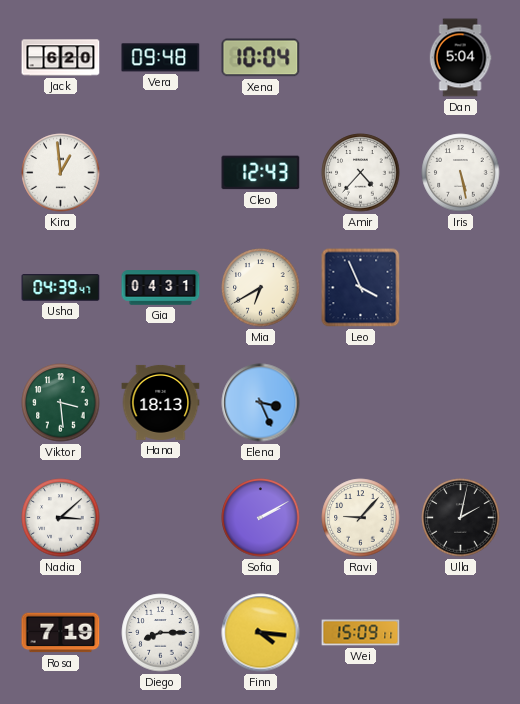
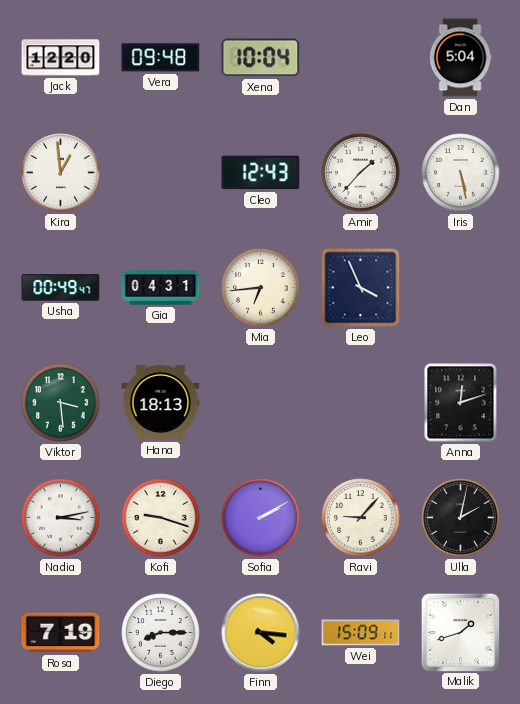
Jack: 6:20 -> 12:20
Amir: 4:37 -> 1:37
Usha: 04:39 -> 00:49
Mia: 6:40 -> 6:44
Elena: 3:26 -> none
Anna: none -> 12:12
Nadia: 3:08 -> 3:13
Kofi: none -> 9:18
Malik: none -> 1:42
